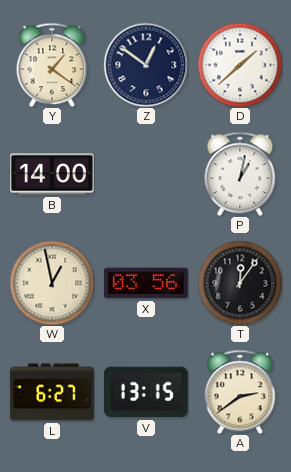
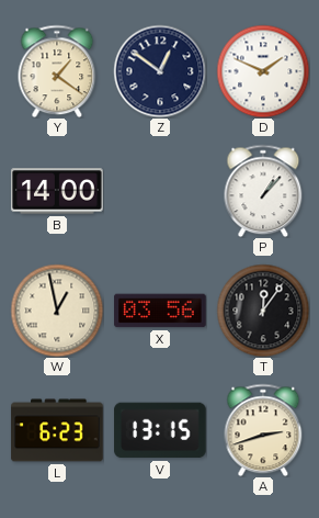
D: 1:38 -> 1:49
P: 1:02 -> 1:07
L: 6:27 -> 6:23
A: 2:39 -> 2:42
